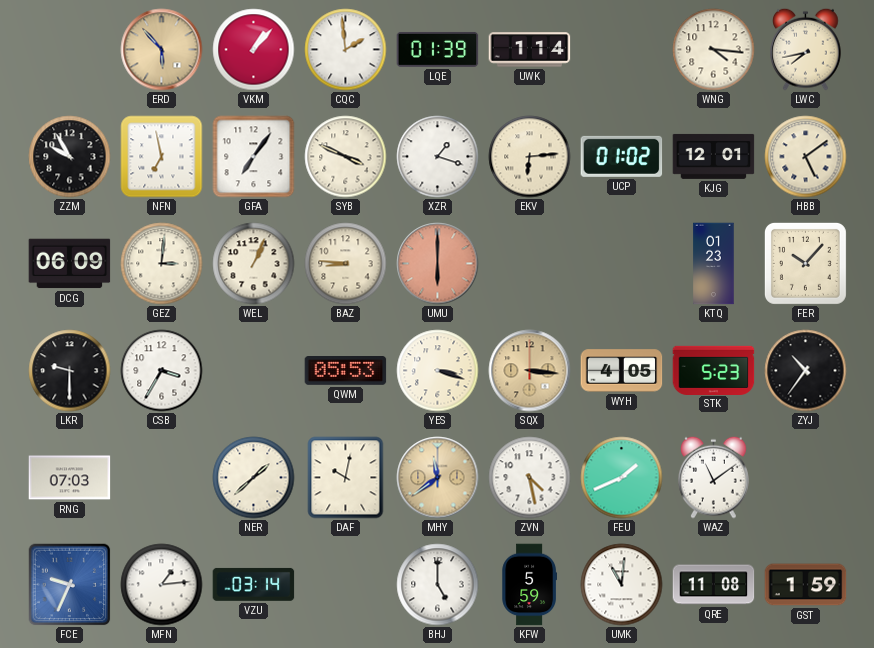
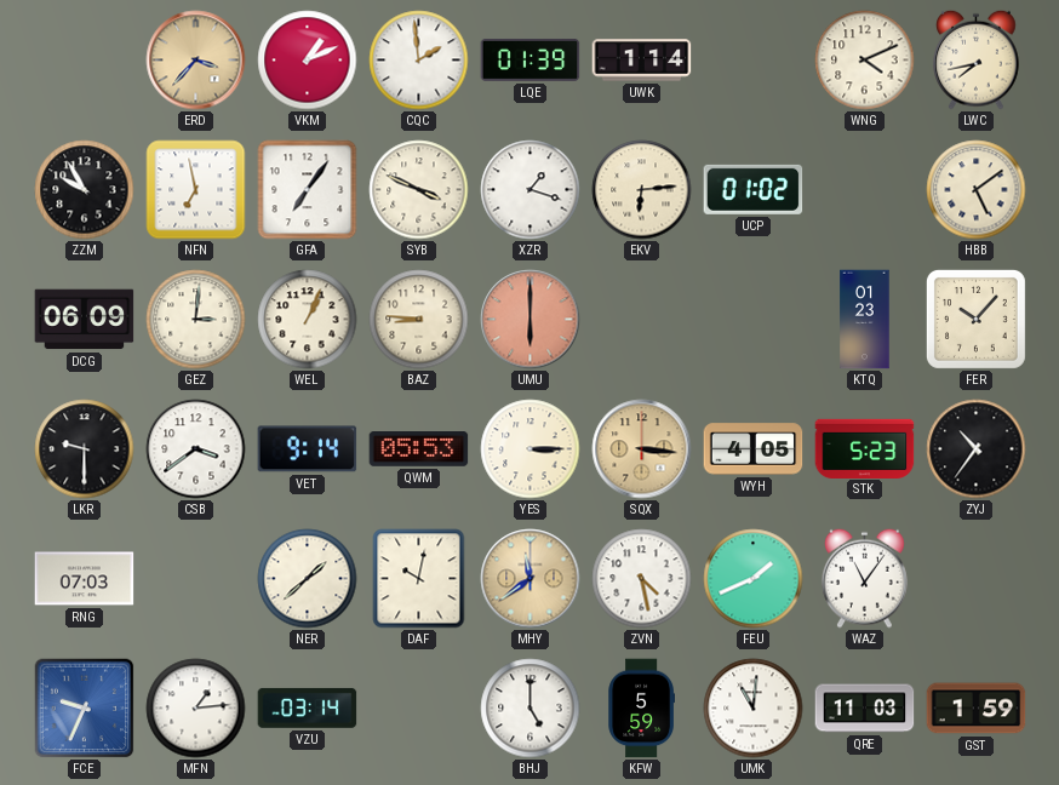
ERD: 5:53 -> 3:37
VKM: 1:07 -> 1:11
WNG: 4:16 -> 4:11
KJG: 12:01 -> none
CSB: 3:35 -> 3:39
VET: none -> 9:14
YES: 3:18 -> 3:15
WAZ: 11:09 -> 11:06
QRE: 11:08 -> 11:03
